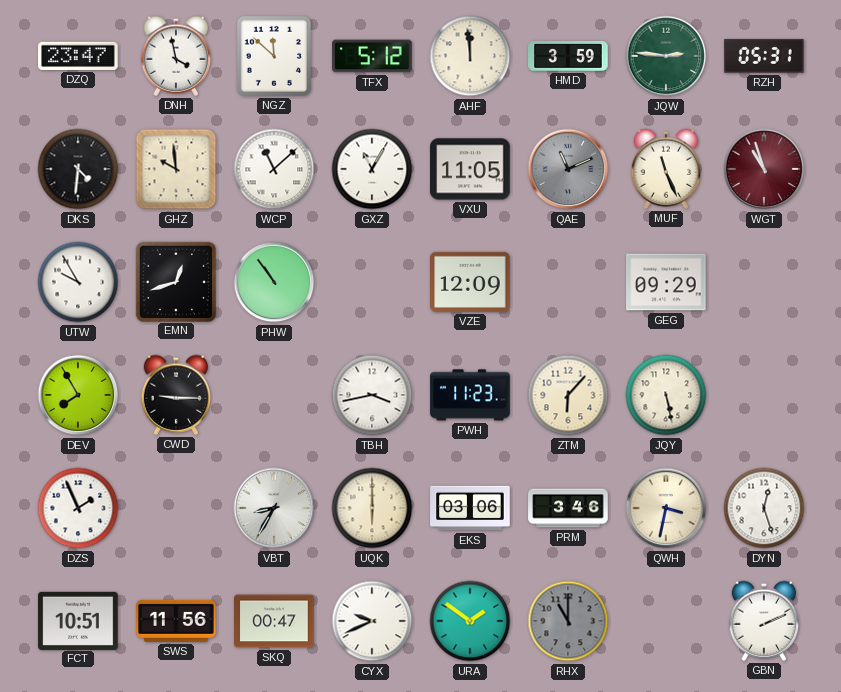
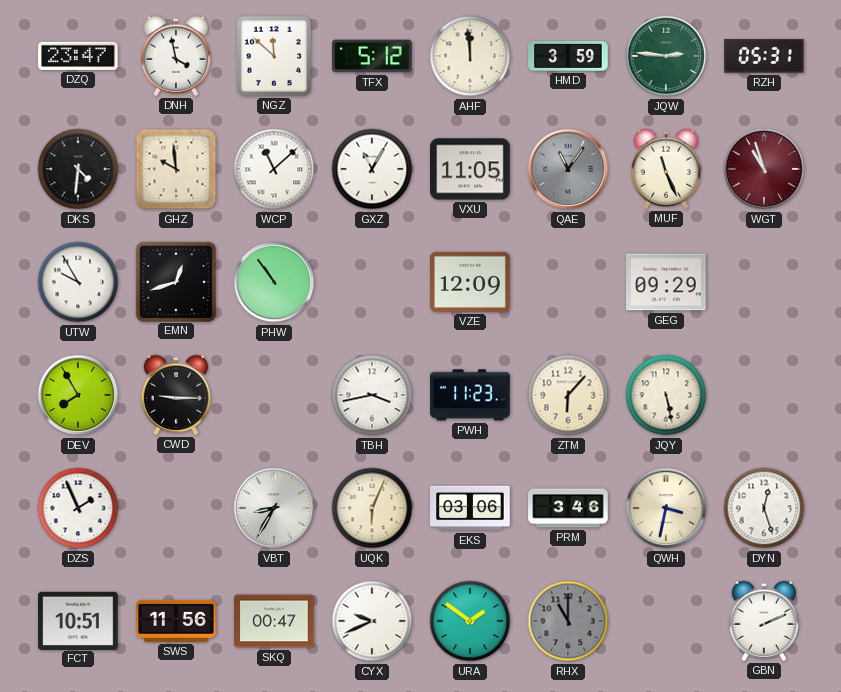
QAE: 11:11 -> 11:06
UQK: 6:00 -> 6:04
